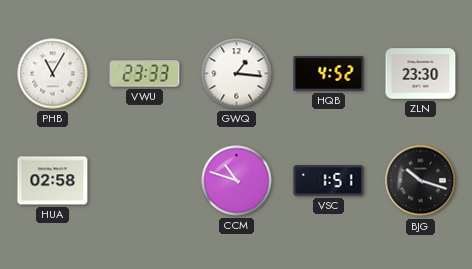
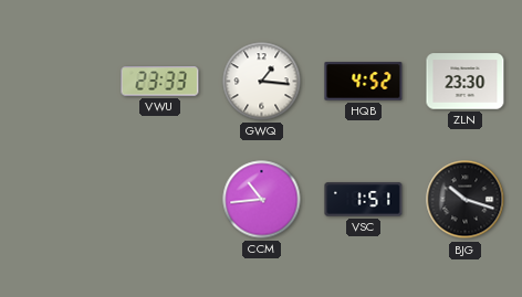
PHB: 11:05 -> none
HUA: 02:58 -> none
CCM: 10:48 -> 10:44
